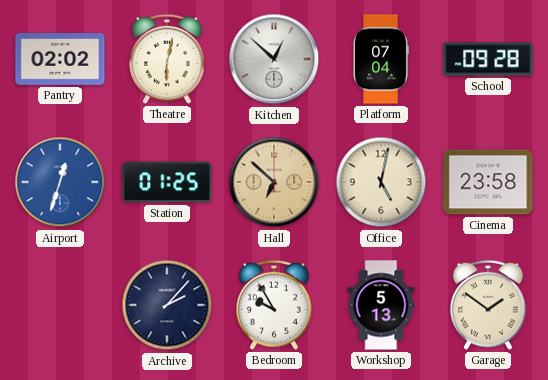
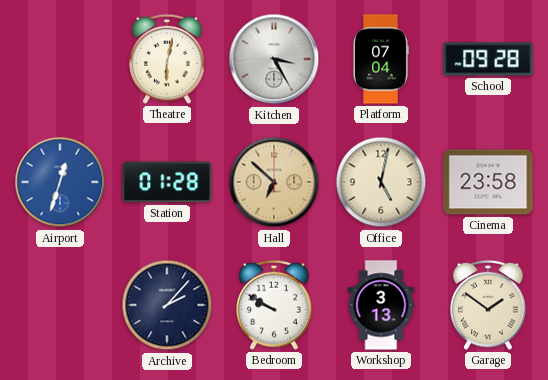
Pantry: 02:02 -> none
Kitchen: 12:52 -> 3:25
Station: 01:25 -> 01:28
Bedroom: 9:55 -> 9:50
Workshop: 5:13 -> 3:13
